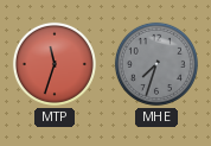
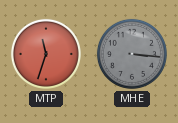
MHE: 7:33 -> 3:16
